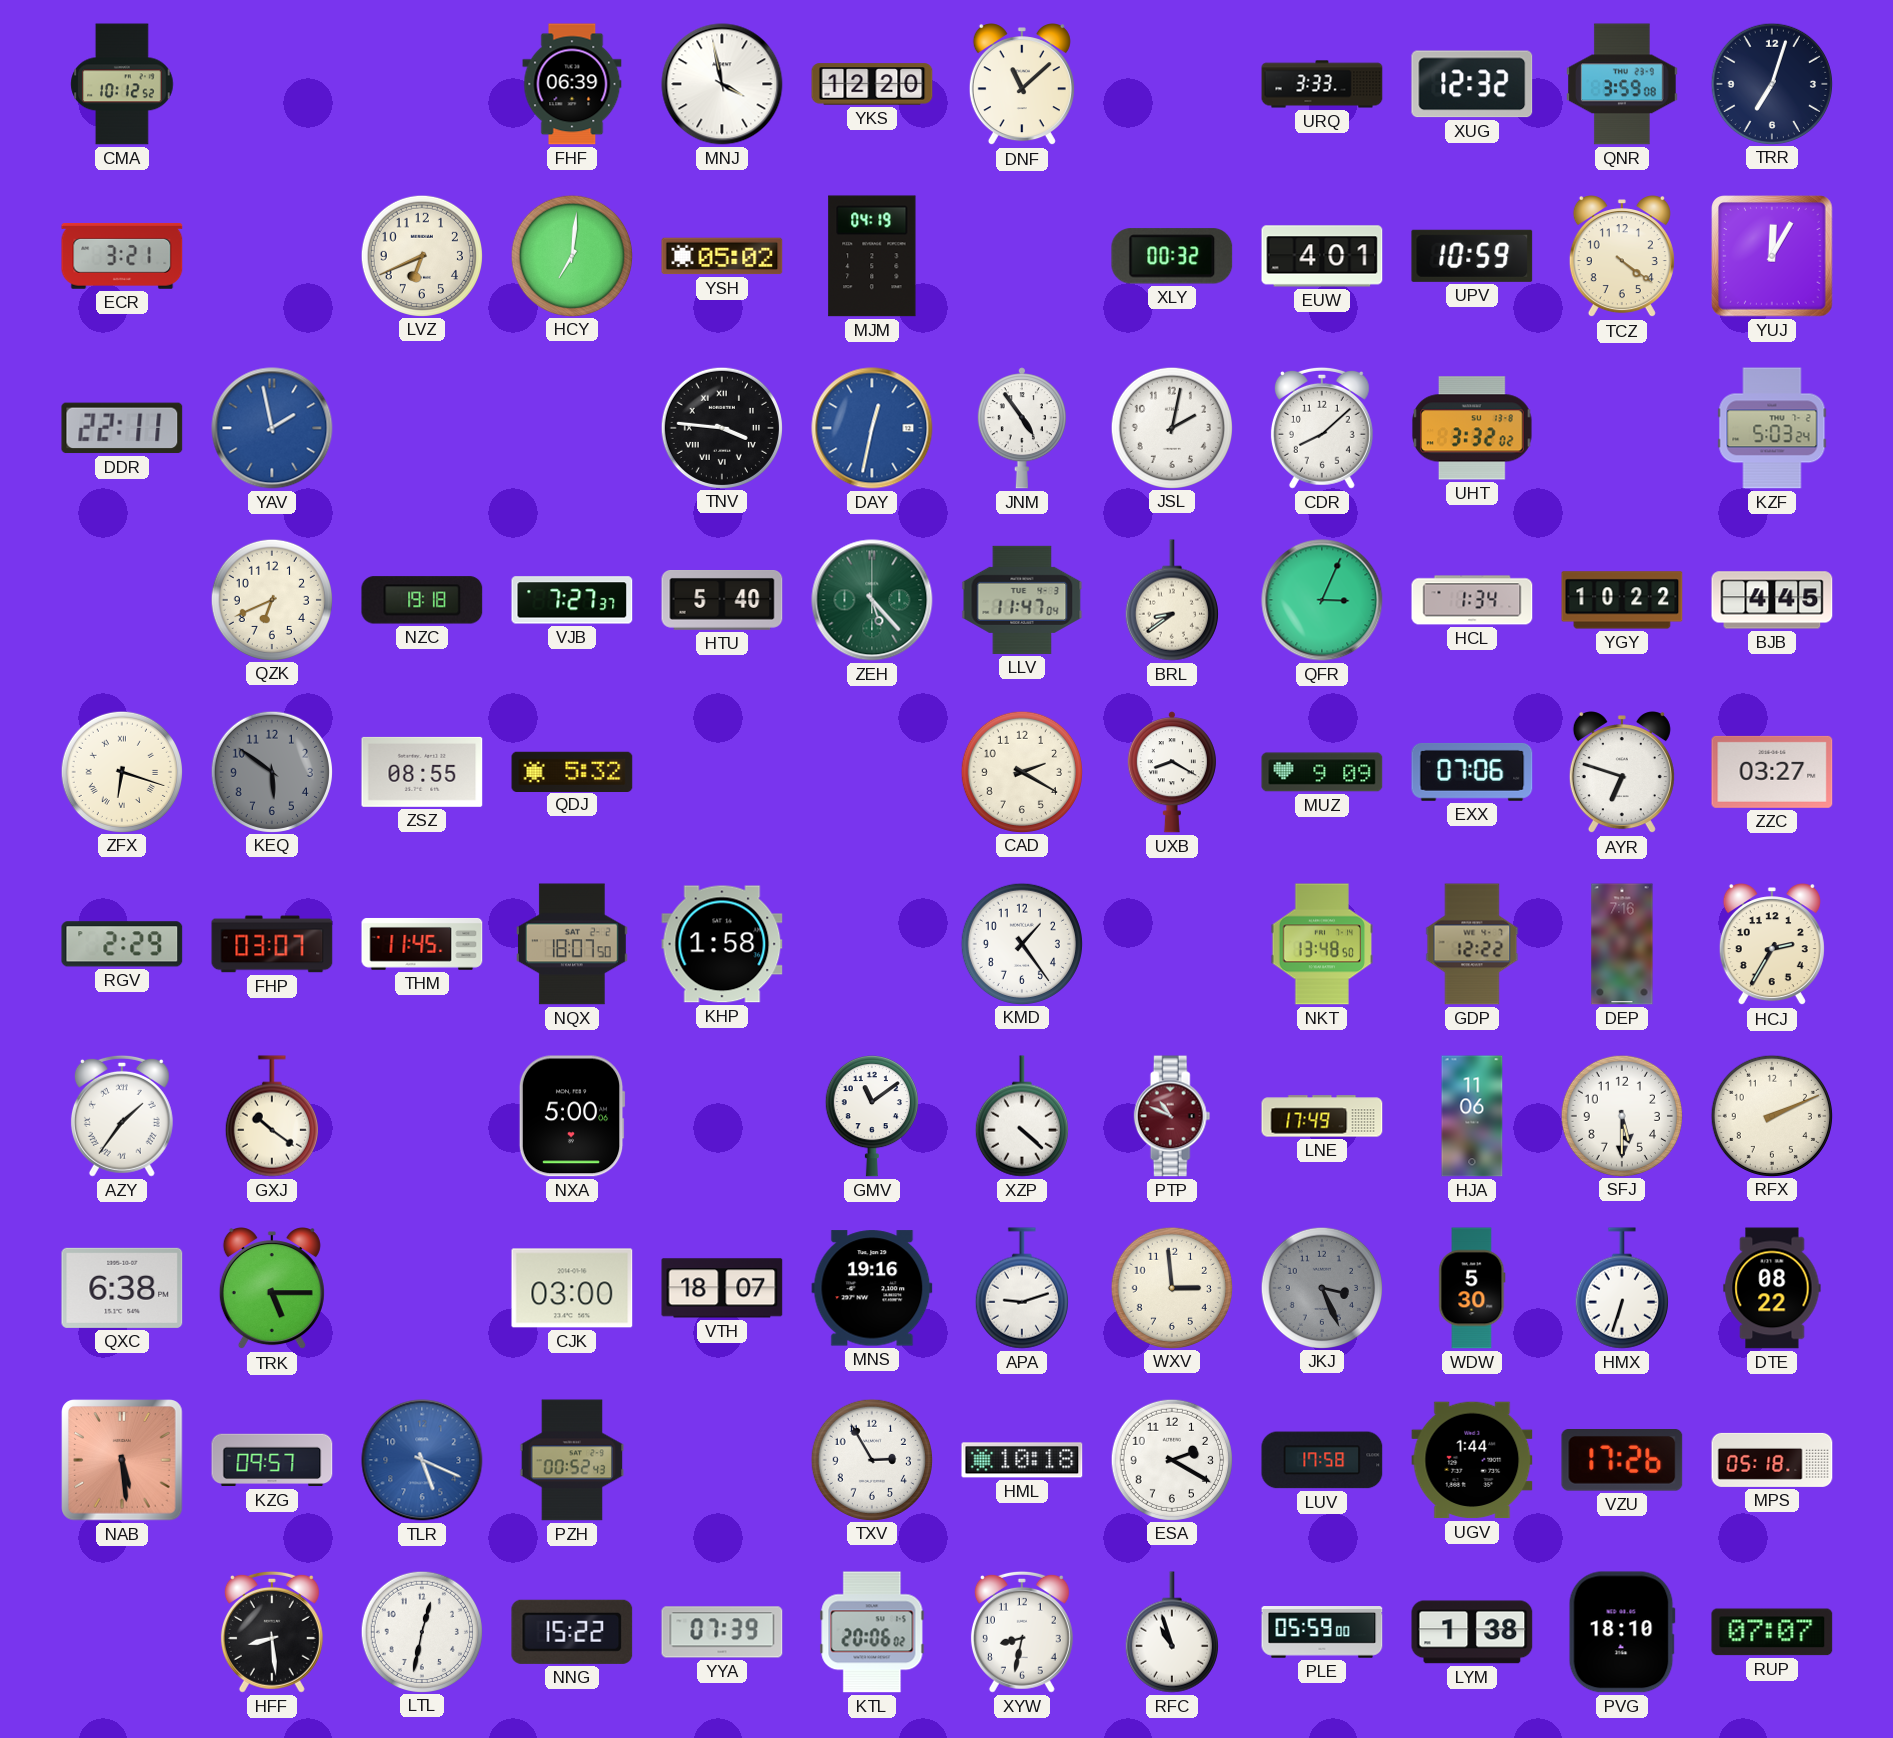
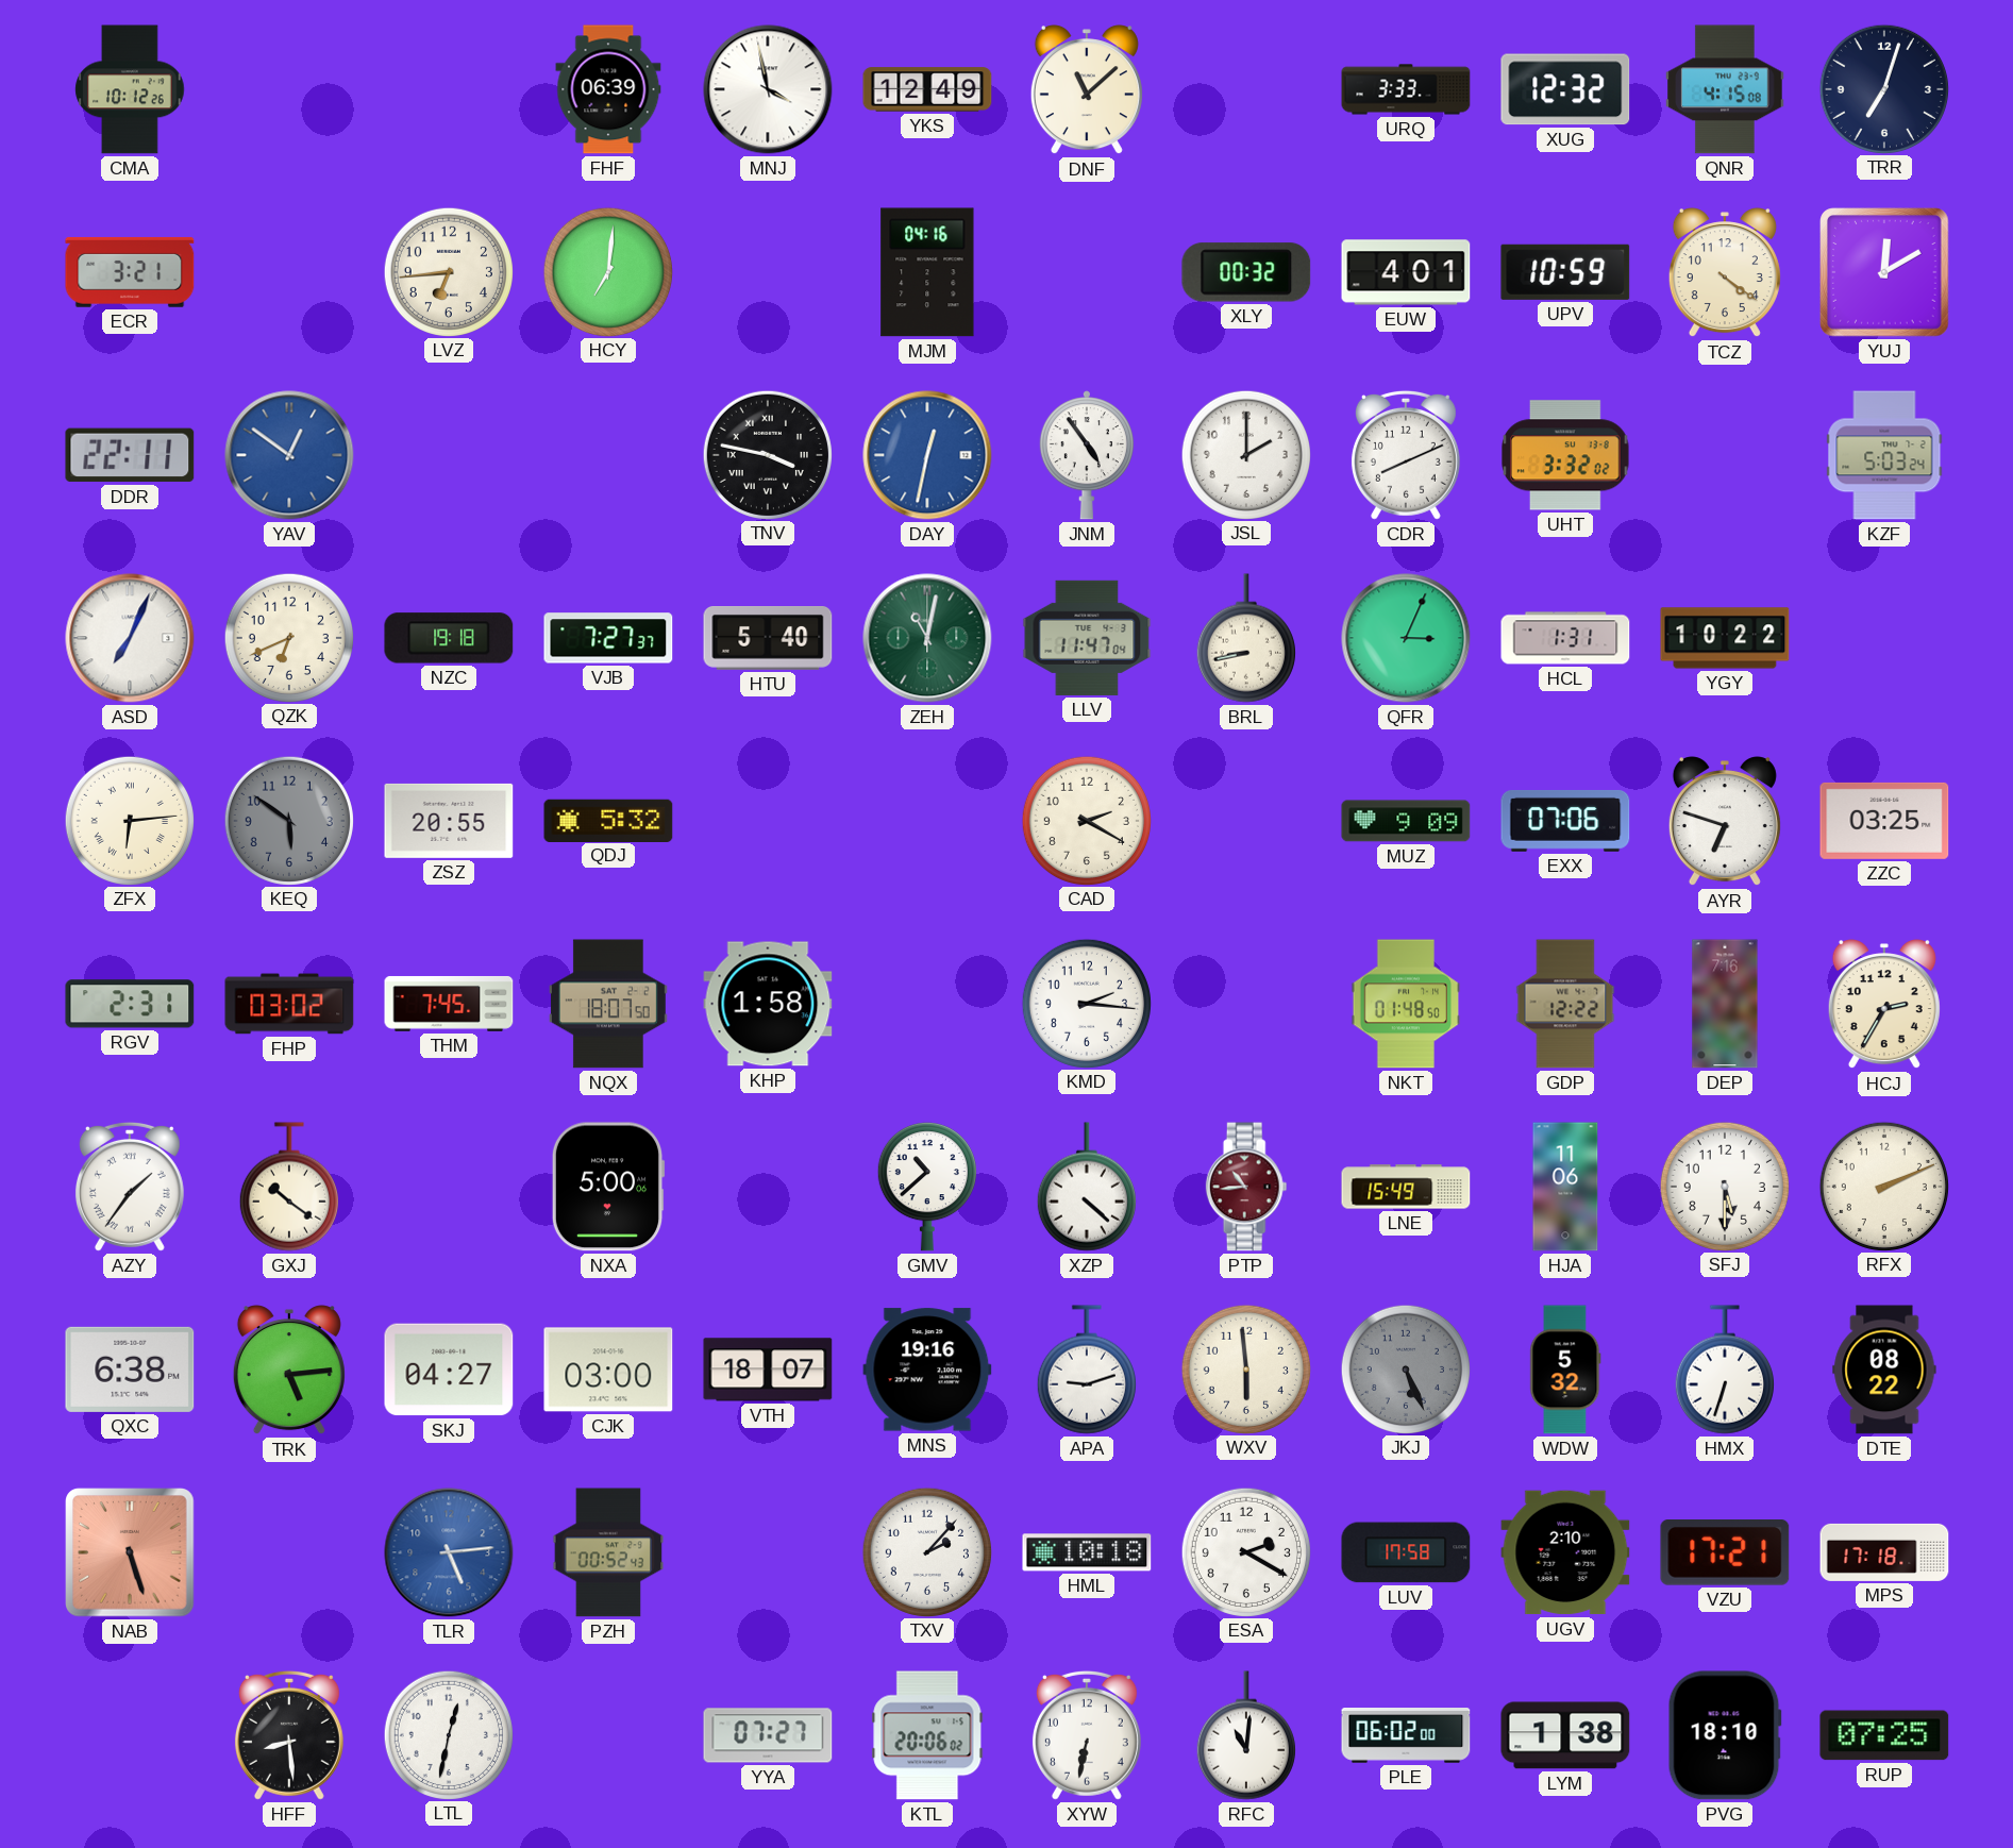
CMA: 10:12:52 -> 10:12:26
YKS: 12:20 -> 12:49
QNR: 3:59 -> 4:15
LVZ: 6:41 -> 6:44
YSH: 05:02 -> none
MJM: 04:19 -> 04:16
YUJ: 12:05 -> 12:10
YAV: 1:58 -> 12:51
TNV: 3:46 -> 3:47
JSL: 2:02 -> 2:00
CDR: 8:08 -> 8:11
ASD: none -> 7:04
ZEH: 5:23 -> 11:02
BRL: 8:39 -> 8:43
HCL: 1:34 -> 1:31
BJB: 4:45 -> none
ZFX: 6:18 -> 6:14
ZSZ: 08:55 -> 20:55
UXB: 8:20 -> none
ZZC: 03:27 -> 03:25
RGV: 2:29 -> 2:31
FHP: 03:07 -> 03:02
THM: 11:45 -> 7:45
KMD: 1:24 -> 2:16
NKT: 13:48 -> 01:48
GMV: 11:09 -> 10:38
PTP: 10:49 -> 10:44
LNE: 17:49 -> 15:49
TRK: 5:15 -> 5:14
SKJ: none -> 04:27
WXV: 2:59 -> 5:59
JKJ: 3:26 -> 5:26
WDW: 5:30 -> 5:32
NAB: 5:29 -> 5:27
KZG: 09:57 -> none
TLR: 5:19 -> 5:14
TXV: 2:55 -> 2:07
UGV: 1:44 -> 2:10
VZU: 17:26 -> 17:21
MPS: 05:18 -> 17:18
NNG: 15:22 -> none
YYA: 07:39 -> 07:27
XYW: 8:32 -> 6:32
RFC: 10:57 -> 11:01
PLE: 05:59 -> 06:02
RUP: 07:07 -> 07:25
